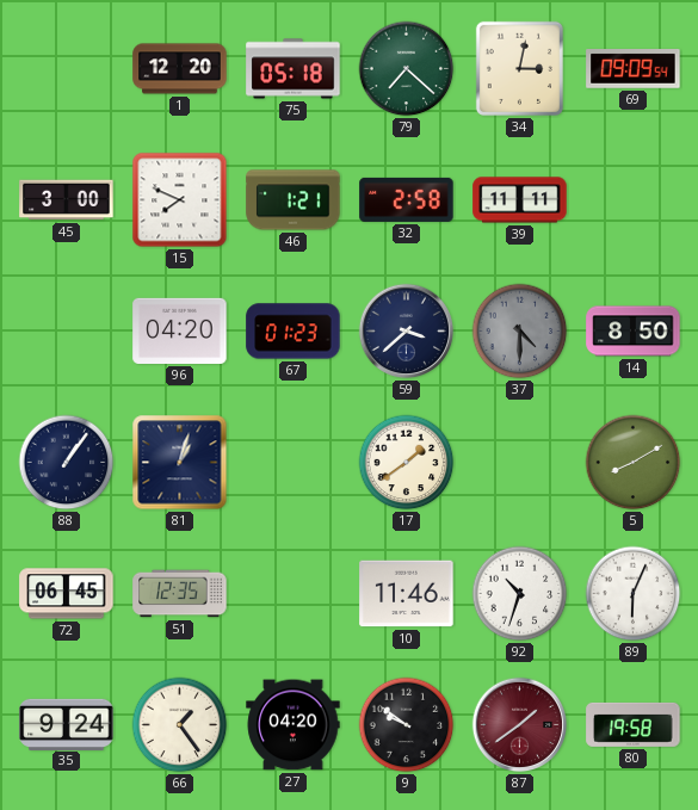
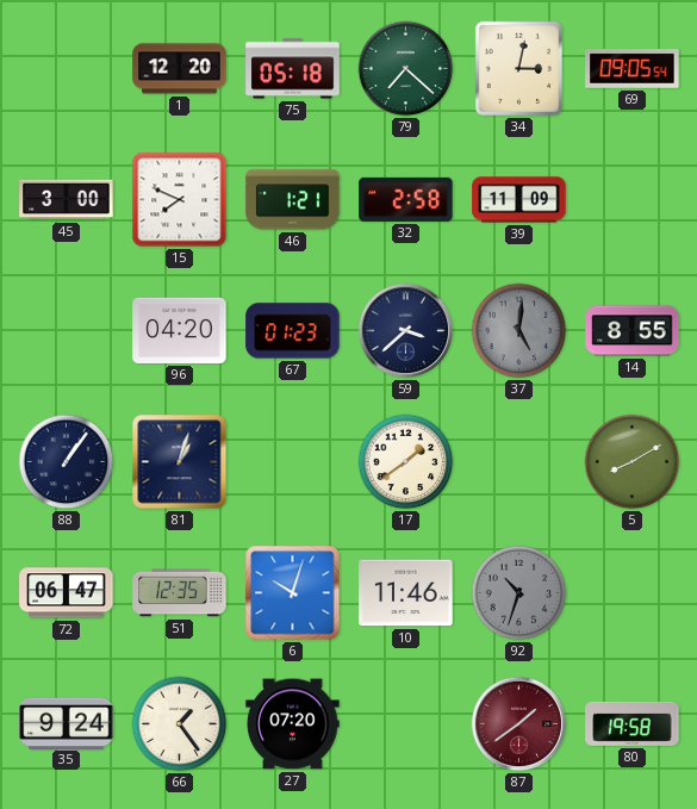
69: 09:09 -> 09:05
39: 11:11 -> 11:09
37: 4:30 -> 5:01
14: 8:50 -> 8:55
72: 06:45 -> 06:47
6: none -> 10:03
92 dial: white -> grey
89: 6:04 -> none
27: 04:20 -> 07:20
9: 9:51 -> none
